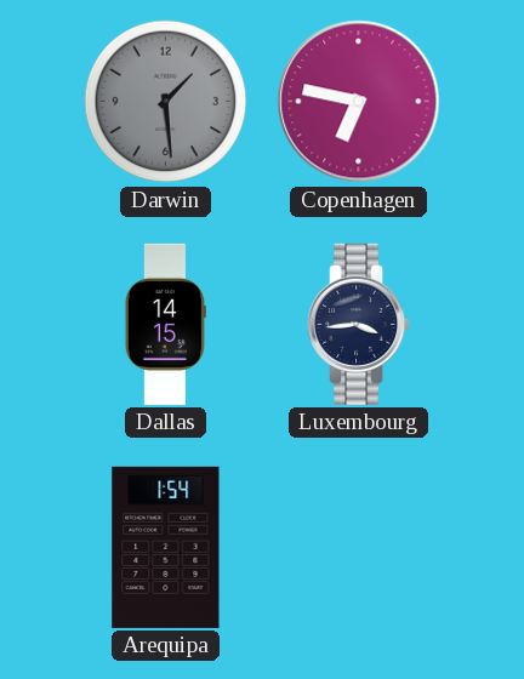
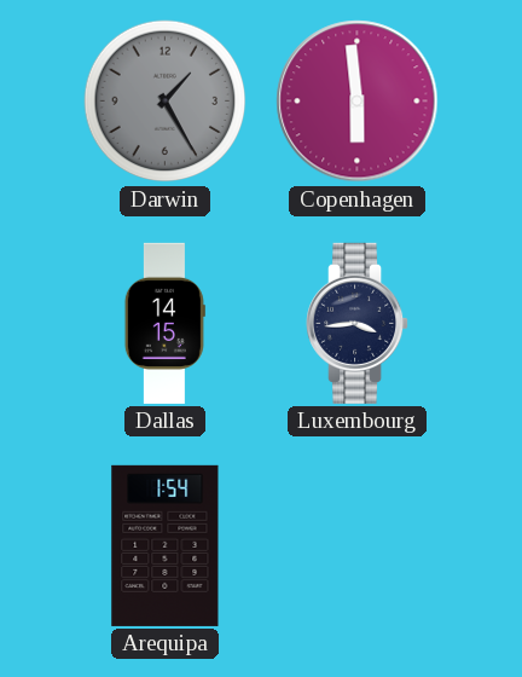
Darwin: 1:29 -> 1:25
Copenhagen: 6:47 -> 5:59
